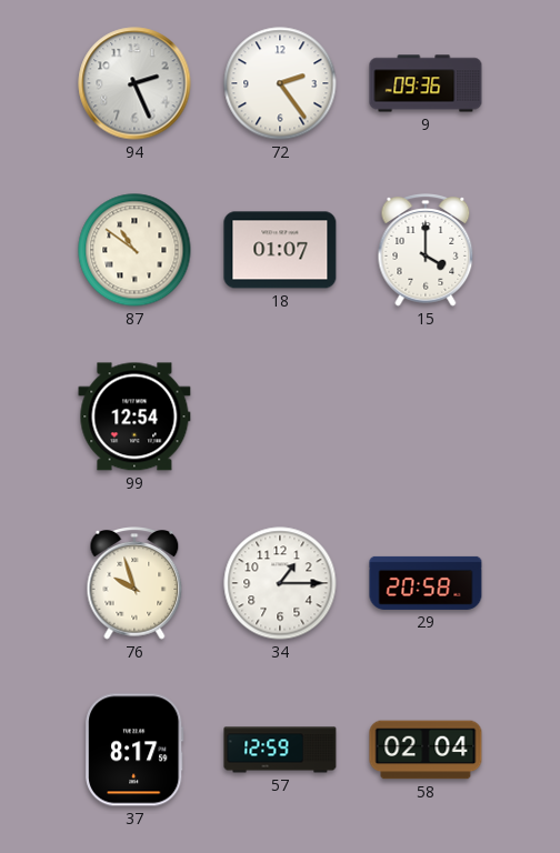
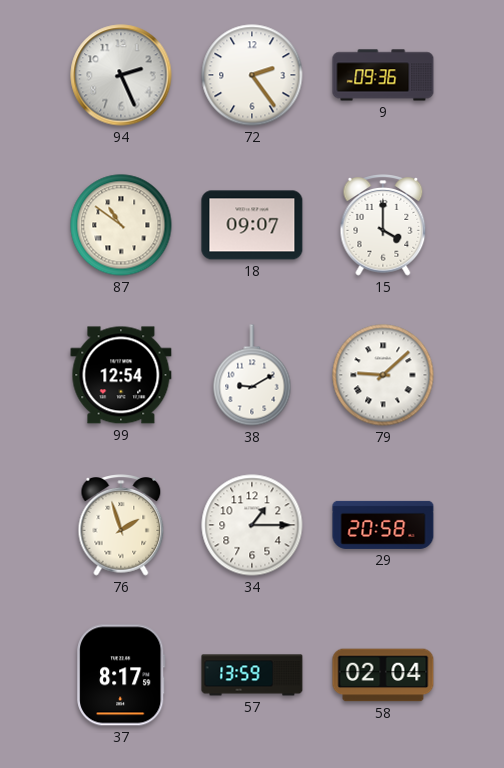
18: 01:07 -> 09:07
38: none -> 9:10
79: none -> 9:08
76: 9:57 -> 1:57
57: 12:59 -> 13:59
